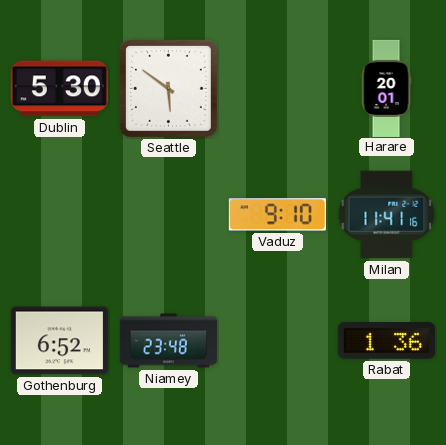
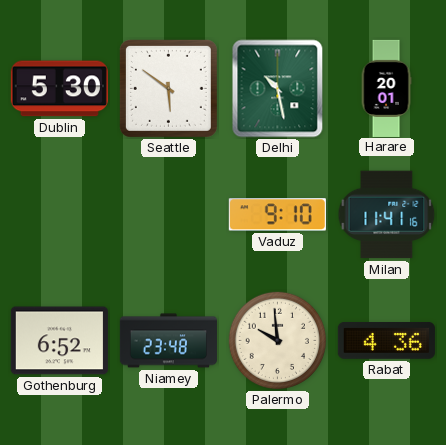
Delhi: none -> 10:28
Palermo: none -> 9:59
Rabat: 1:36 -> 4:36
